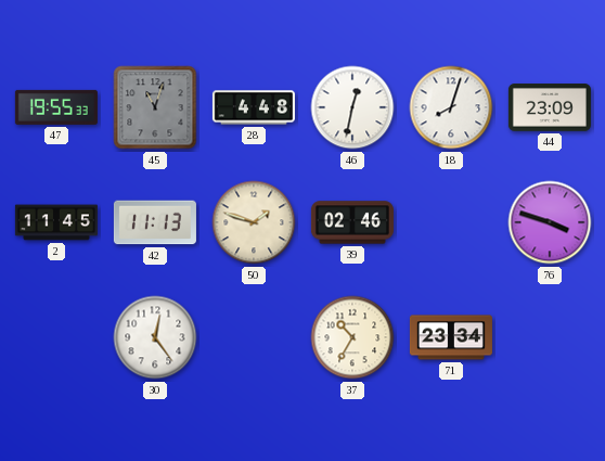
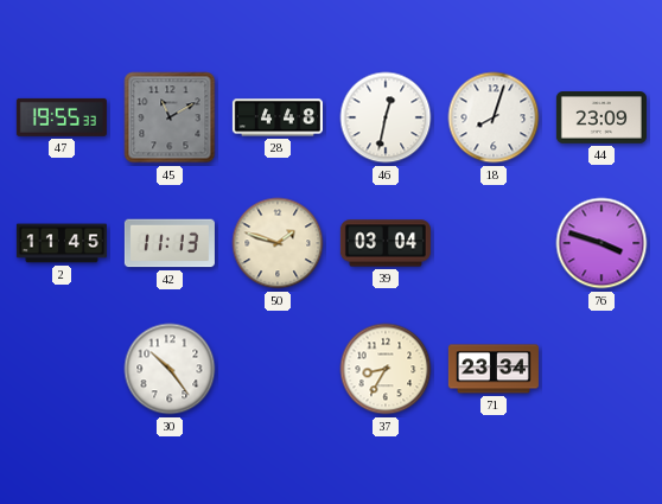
45: 11:03 -> 11:10
39: 02:46 -> 03:04
30: 12:24 -> 10:24
37: 10:35 -> 8:35
